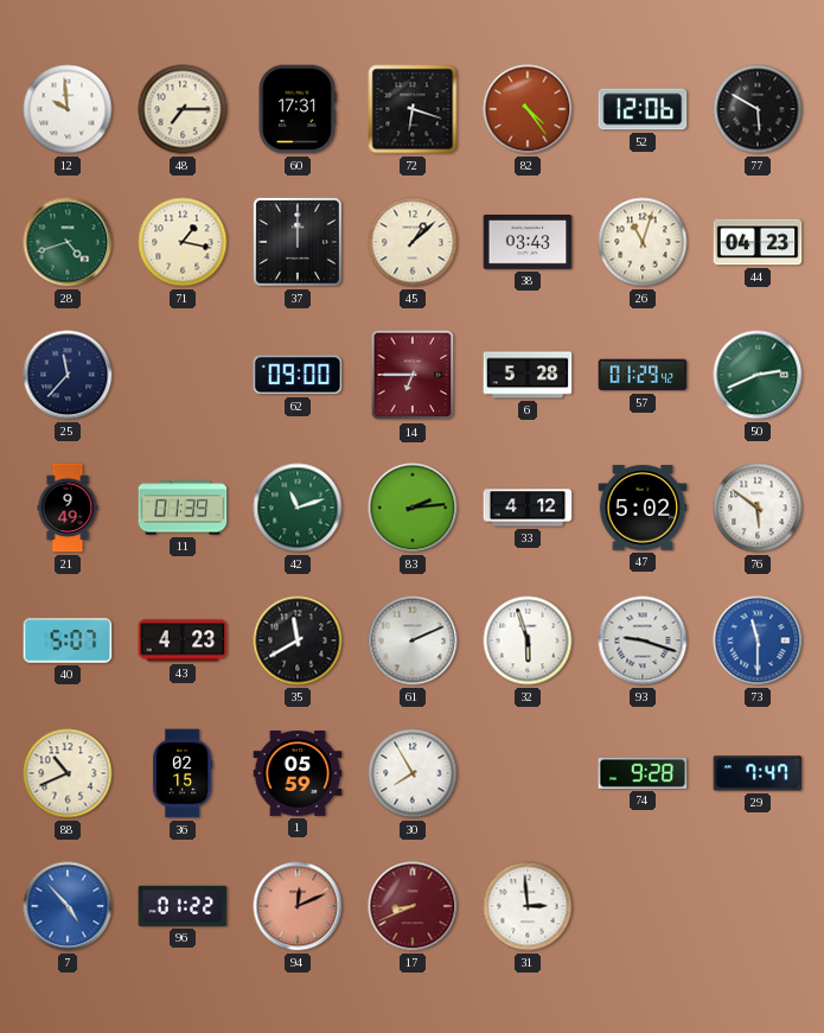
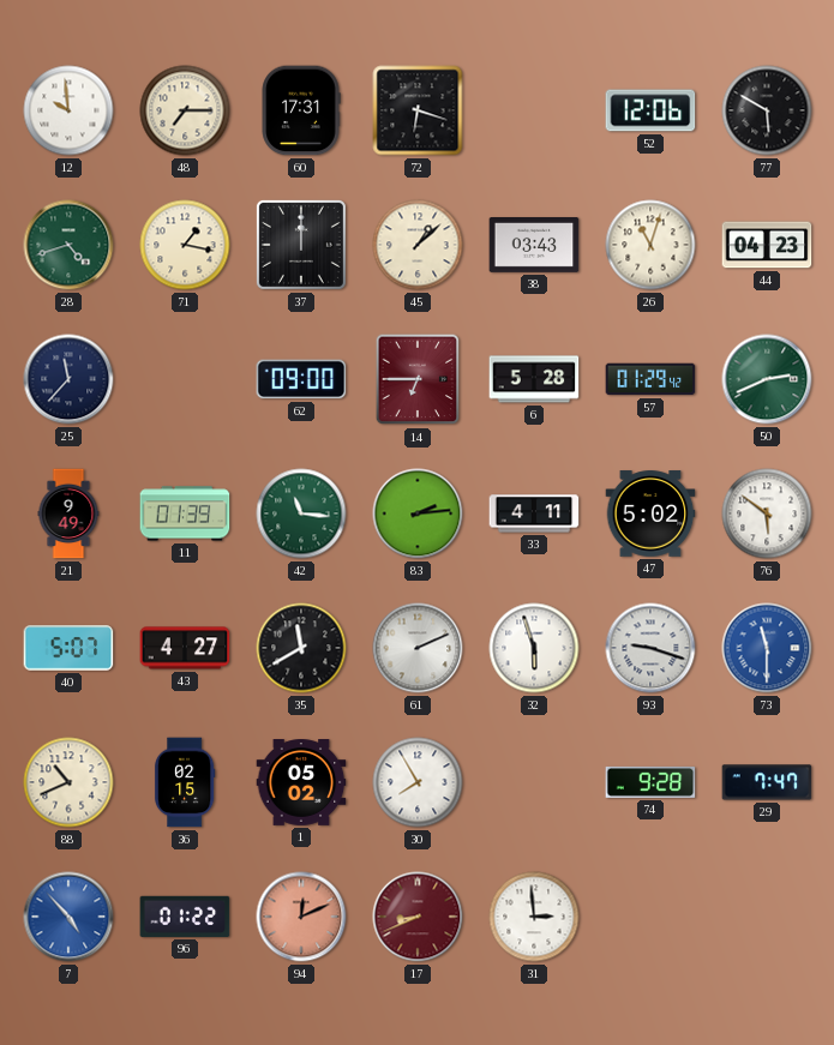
82: 4:24 -> none
42: 11:12 -> 11:16
33: 4:12 -> 4:11
43: 4:23 -> 4:27
1: 05:59 -> 05:02
